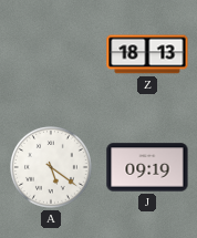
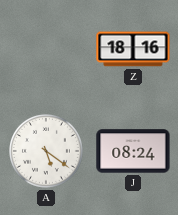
Z: 18:13 -> 18:16
J: 09:19 -> 08:24
